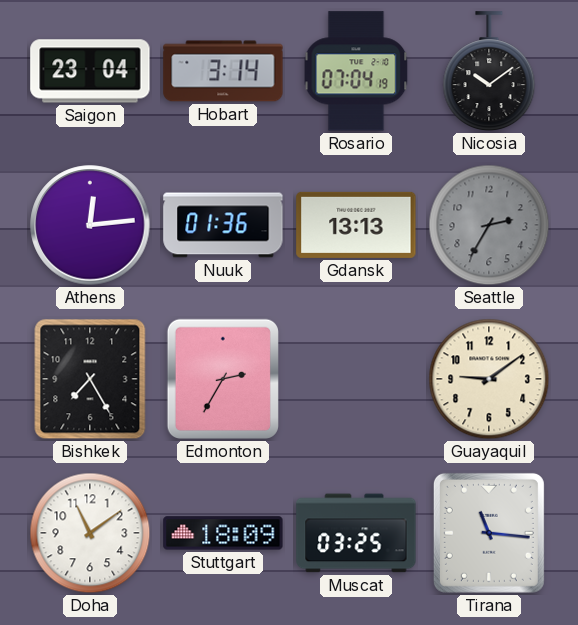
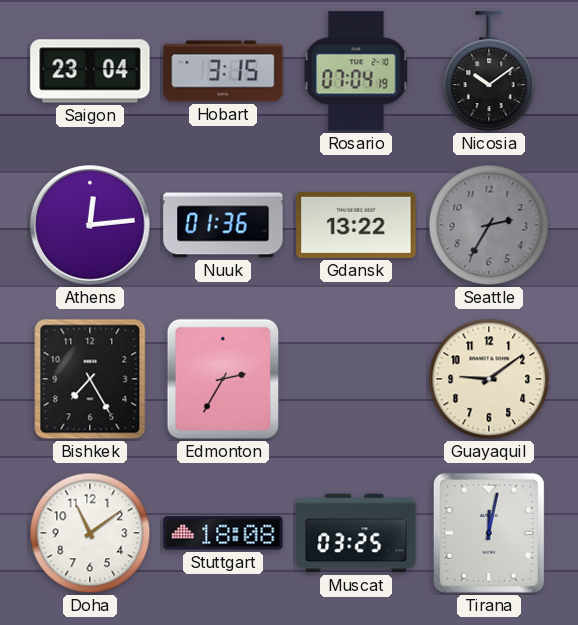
Hobart: 3:14 -> 3:15
Gdansk: 13:13 -> 13:22
Stuttgart: 18:09 -> 18:08
Tirana: 11:16 -> 12:02
